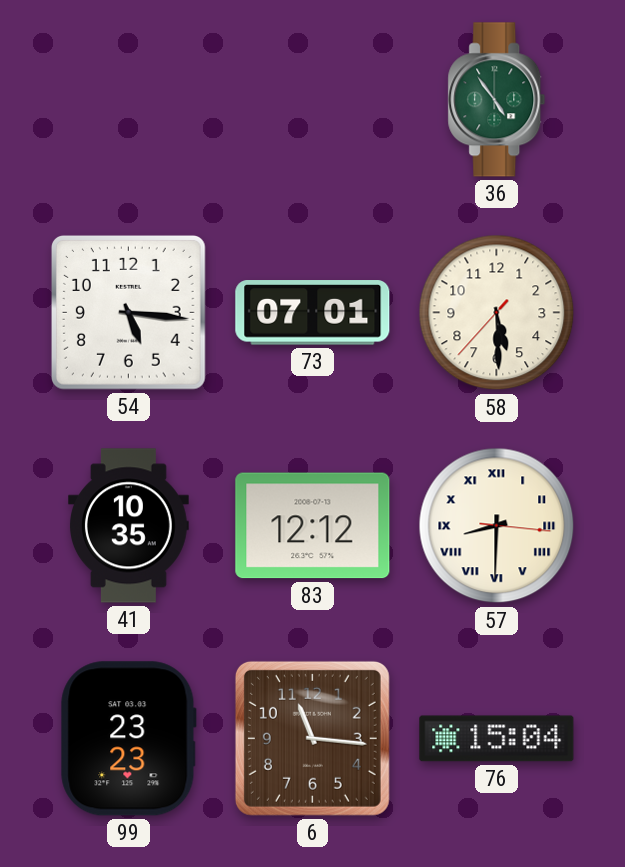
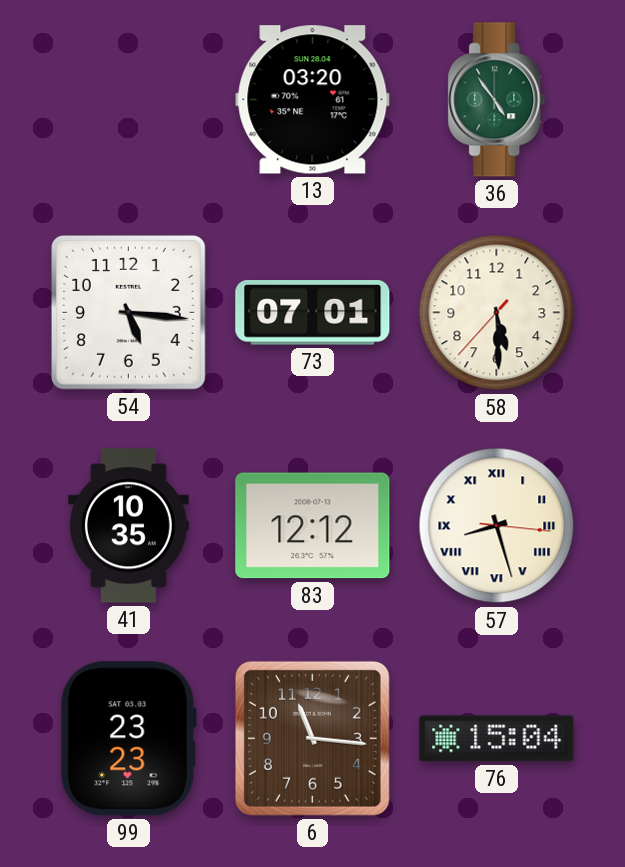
13: none -> 03:20
57: 8:30 -> 8:27
